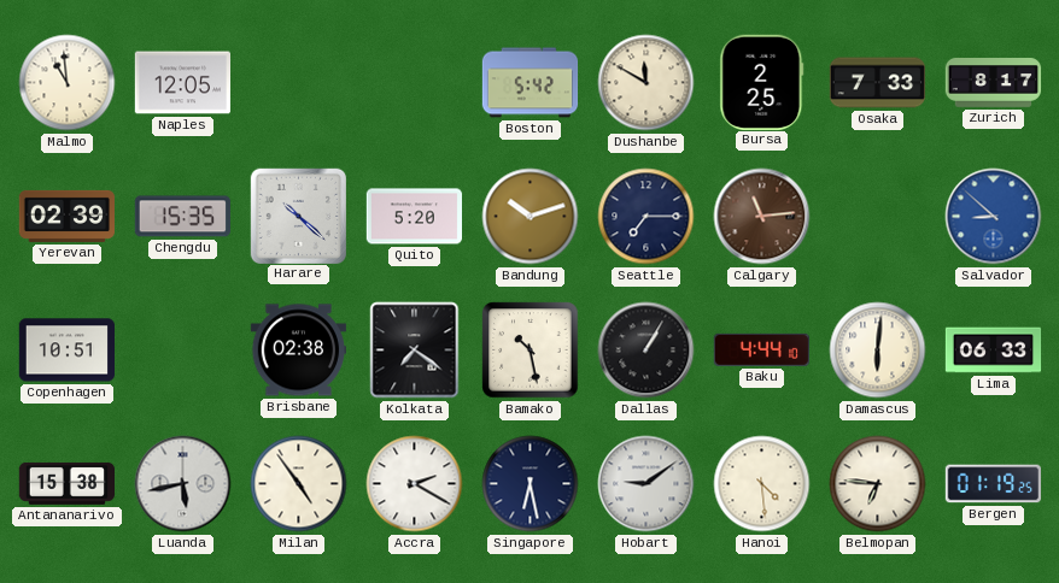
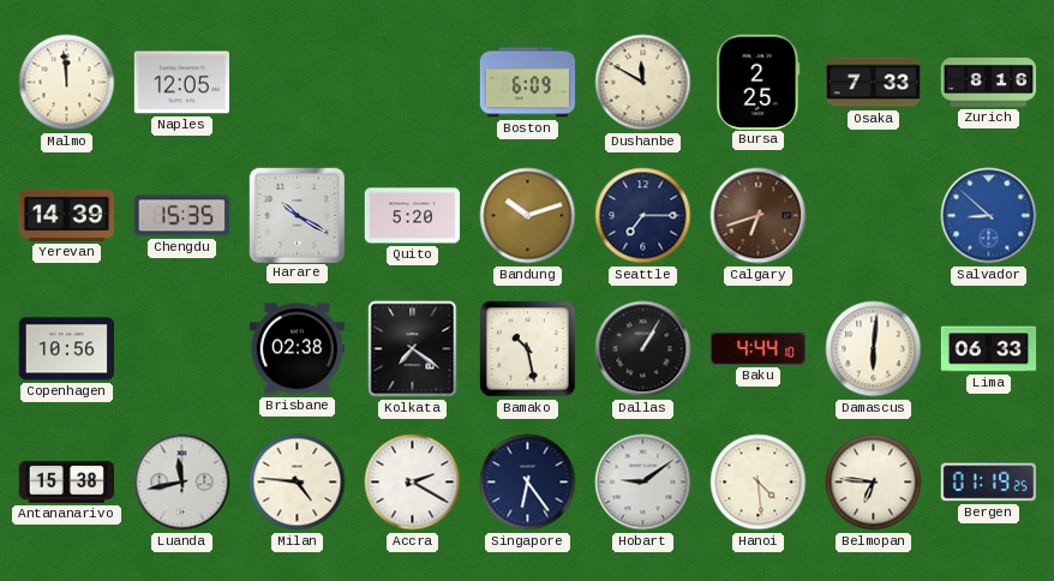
Malmo: 10:59 -> 11:59
Boston: 5:42 -> 6:09
Zurich: 8:17 -> 8:16
Yerevan: 02:39 -> 14:39
Harare: 10:22 -> 10:20
Calgary: 11:14 -> 6:42
Copenhagen: 10:51 -> 10:56
Luanda: 5:43 -> 11:43
Milan: 4:54 -> 4:46
Singapore: 6:28 -> 6:24
